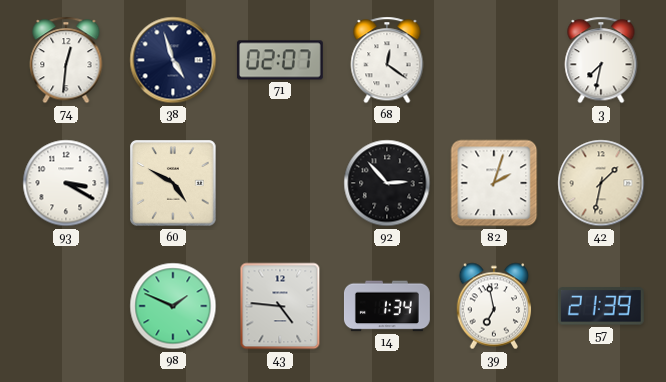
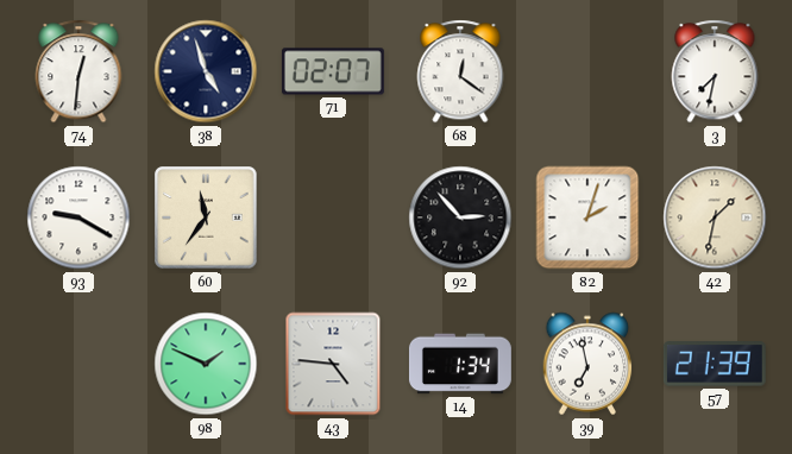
93: 3:20 -> 9:20
60: 4:50 -> 11:36
